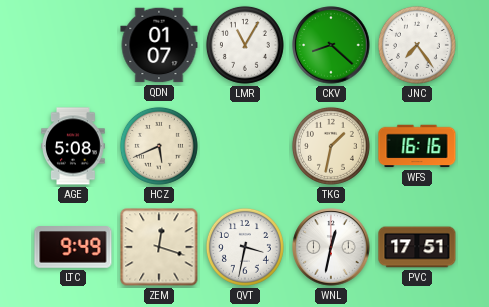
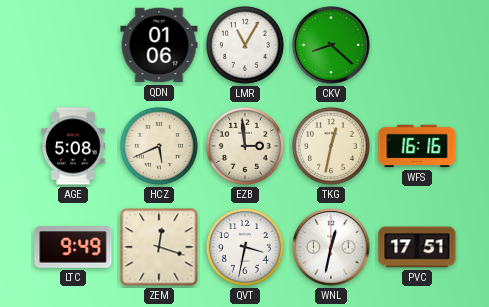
QDN: 01:07 -> 01:06
JNC: 7:24 -> none
EZB: none -> 2:59
TKG: 1:32 -> 12:32
